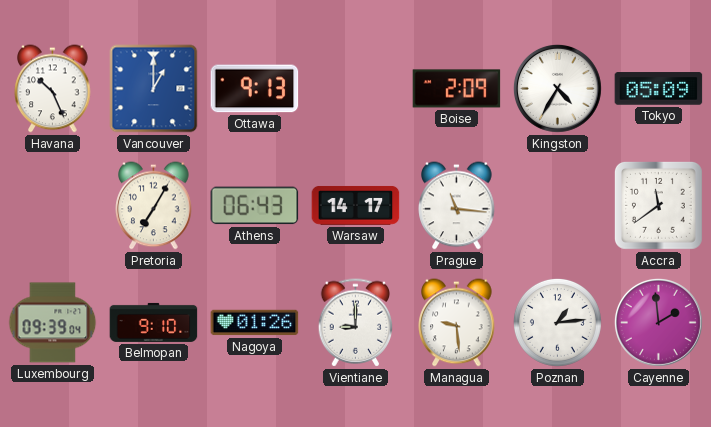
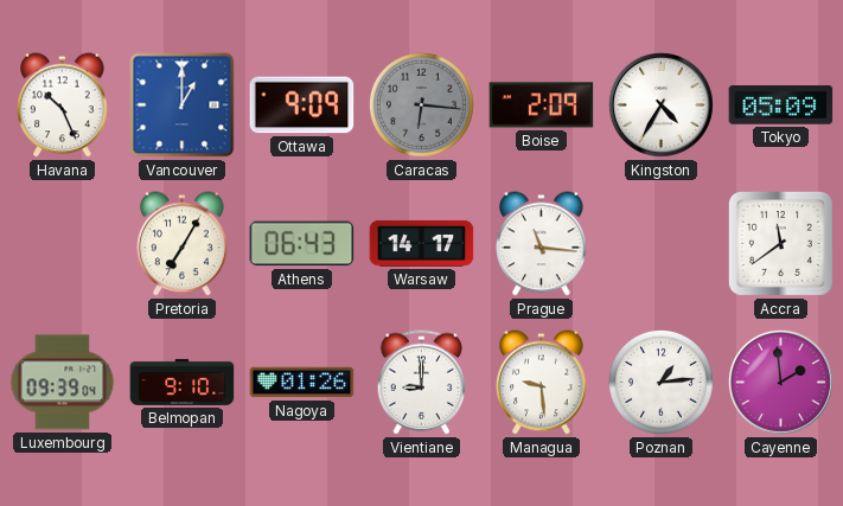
Ottawa: 9:13 -> 9:09
Caracas: none -> 6:16
